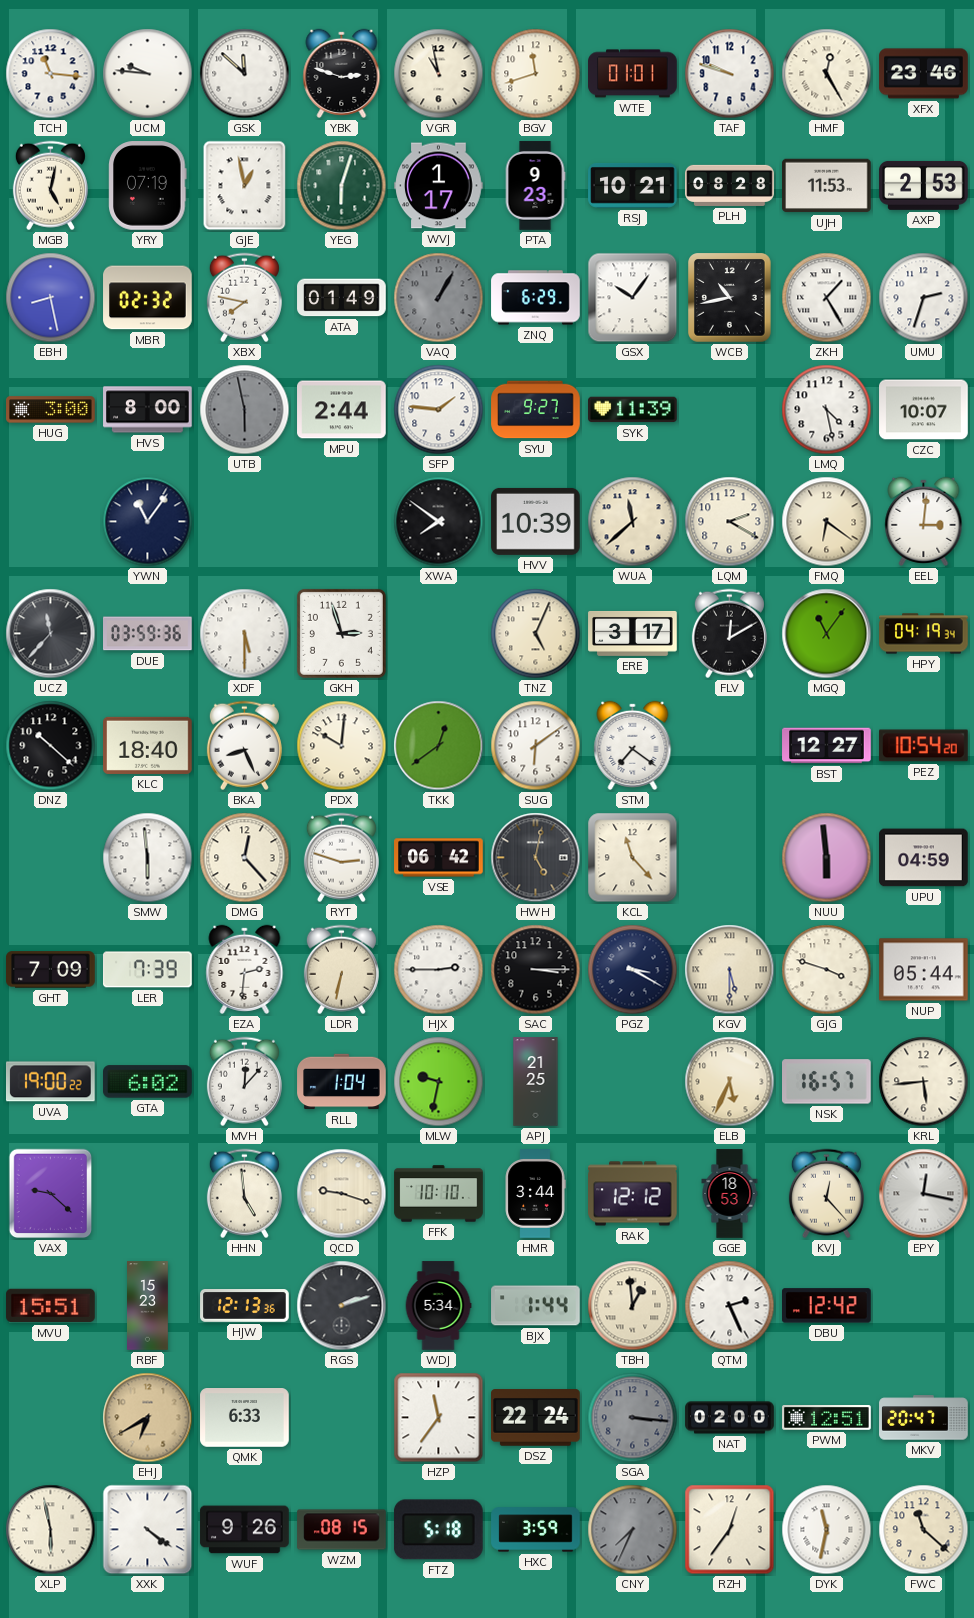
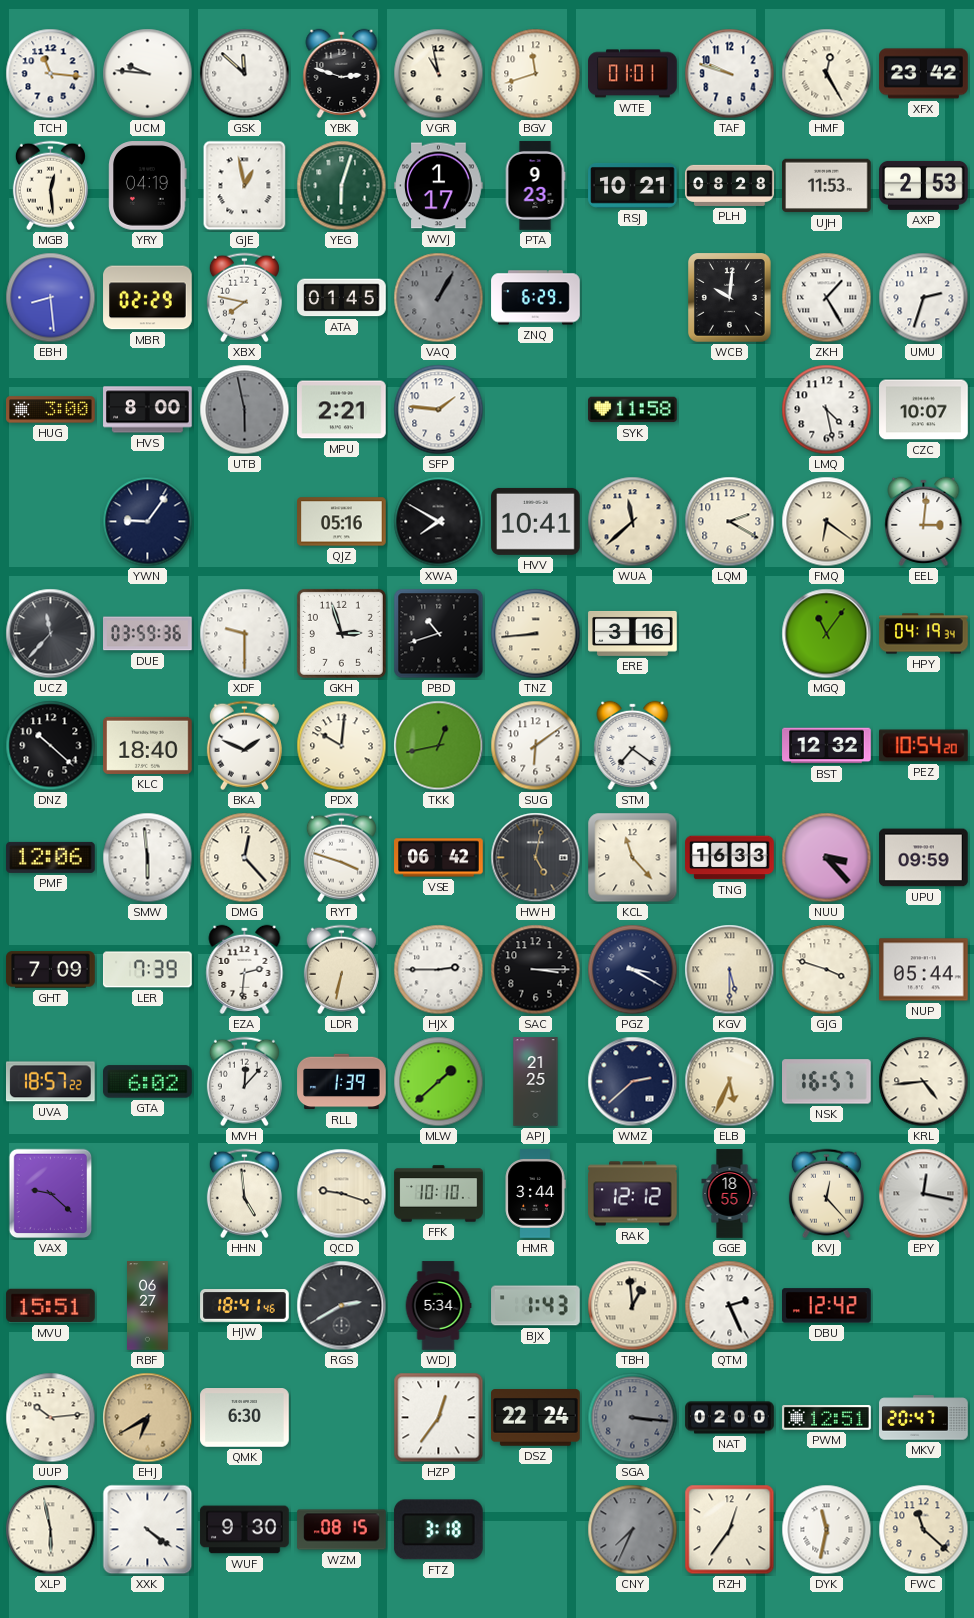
XFX: 23:46 -> 23:42
MGB: 5:02 -> 12:29
YRY: 07:19 -> 04:19
EBH: 8:28 -> 8:29
MBR: 02:32 -> 02:29
ATA: 01:49 -> 01:45
GSX: 10:06 -> none
WCB: 10:43 -> 10:01
MPU: 2:44 -> 2:21
SYU: 9:27 -> none
SYK: 11:39 -> 11:58
YWN: 11:06 -> 9:06
QJZ: none -> 05:16
XWA: 7:51 -> 7:50
HVV: 10:39 -> 10:41
XDF: 5:30 -> 9:30
PBD: none -> 10:42
TNZ: 5:04 -> 8:44
ERE: 3:17 -> 3:16
FLV: 12:10 -> none
BKA: 8:26 -> 1:49
TKK: 12:39 -> 12:43
BST: 12:27 -> 12:32
PMF: none -> 12:06
RYT: 2:48 -> 3:48
TNG: none -> 16:33
NUU: 5:59 -> 3:23
UPU: 04:59 -> 09:59
UVA: 19:00 -> 18:57
RLL: 1:04 -> 1:39
MLW: 9:32 -> 1:38
WMZ: none -> 2:38
KRL: 5:44 -> 4:44
GGE: 18:53 -> 18:55
RBF: 15:23 -> 06:27
HJW: 12:13 -> 18:41
RGS: 2:12 -> 2:40
BJX: 1:44 -> 1:43
UUP: none -> 10:14
QMK: 6:33 -> 6:30
HZP: 11:36 -> 12:36
WUF: 9:26 -> 9:30
FTZ: 5:18 -> 3:18
HXC: 3:59 -> none
